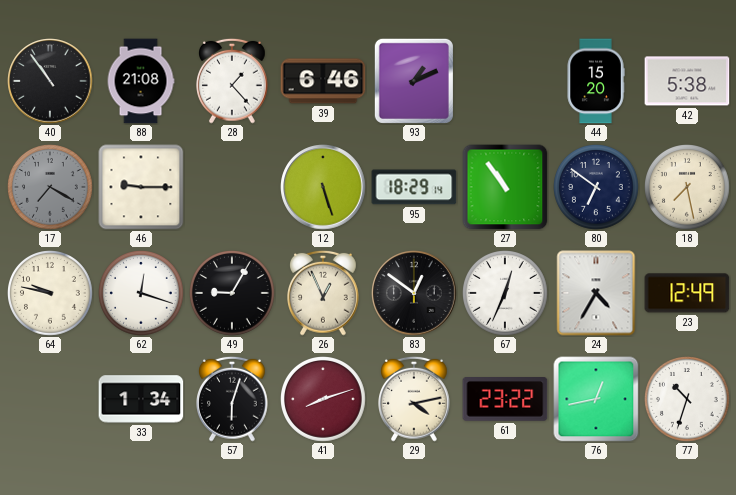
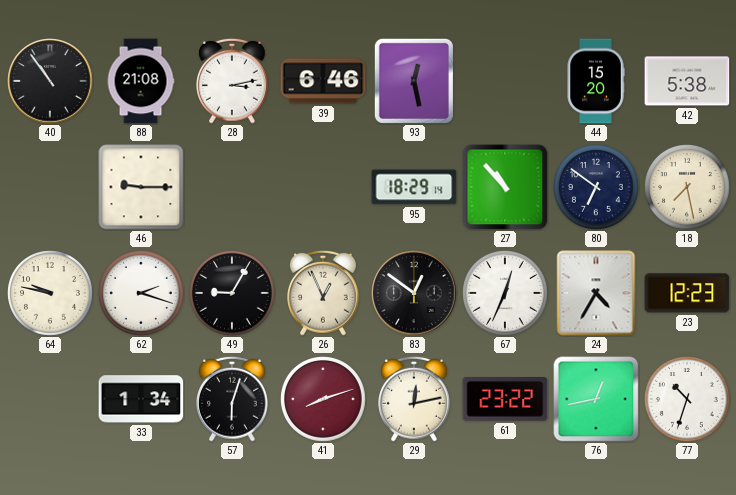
28: 1:23 -> 3:13
93: 1:11 -> 12:28
17: 7:20 -> none
12: 5:27 -> none
27: 10:54 -> 10:53
62: 12:18 -> 2:18
23: 12:49 -> 12:23
29: 4:13 -> 12:13
